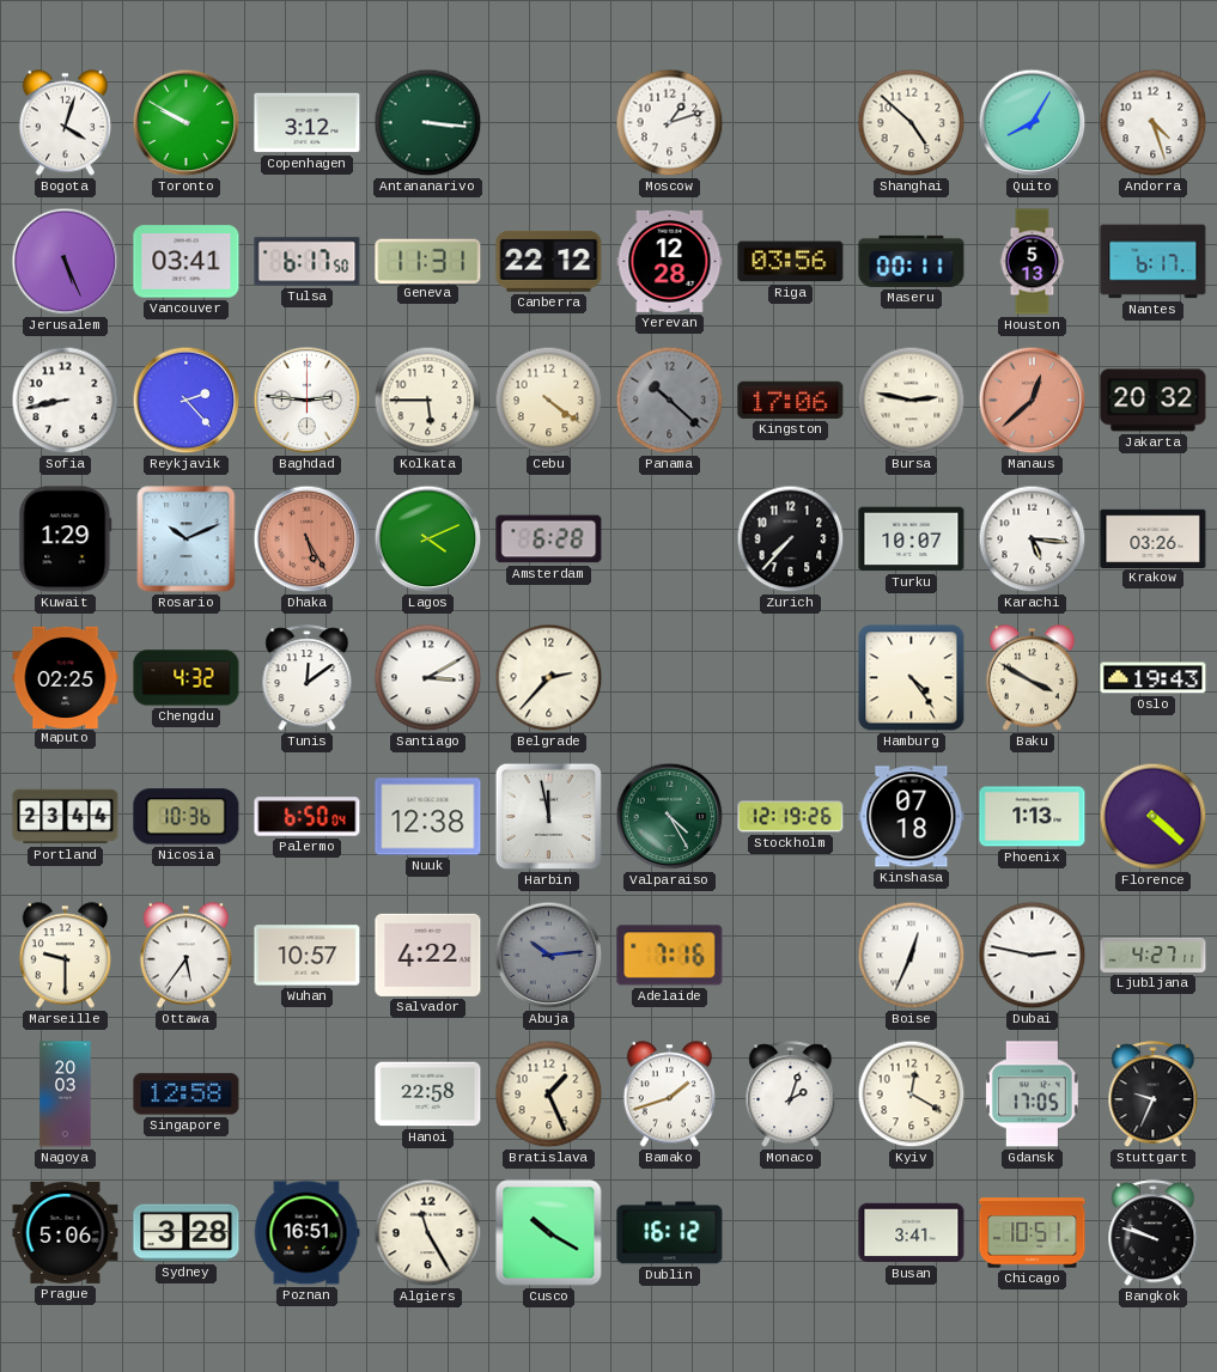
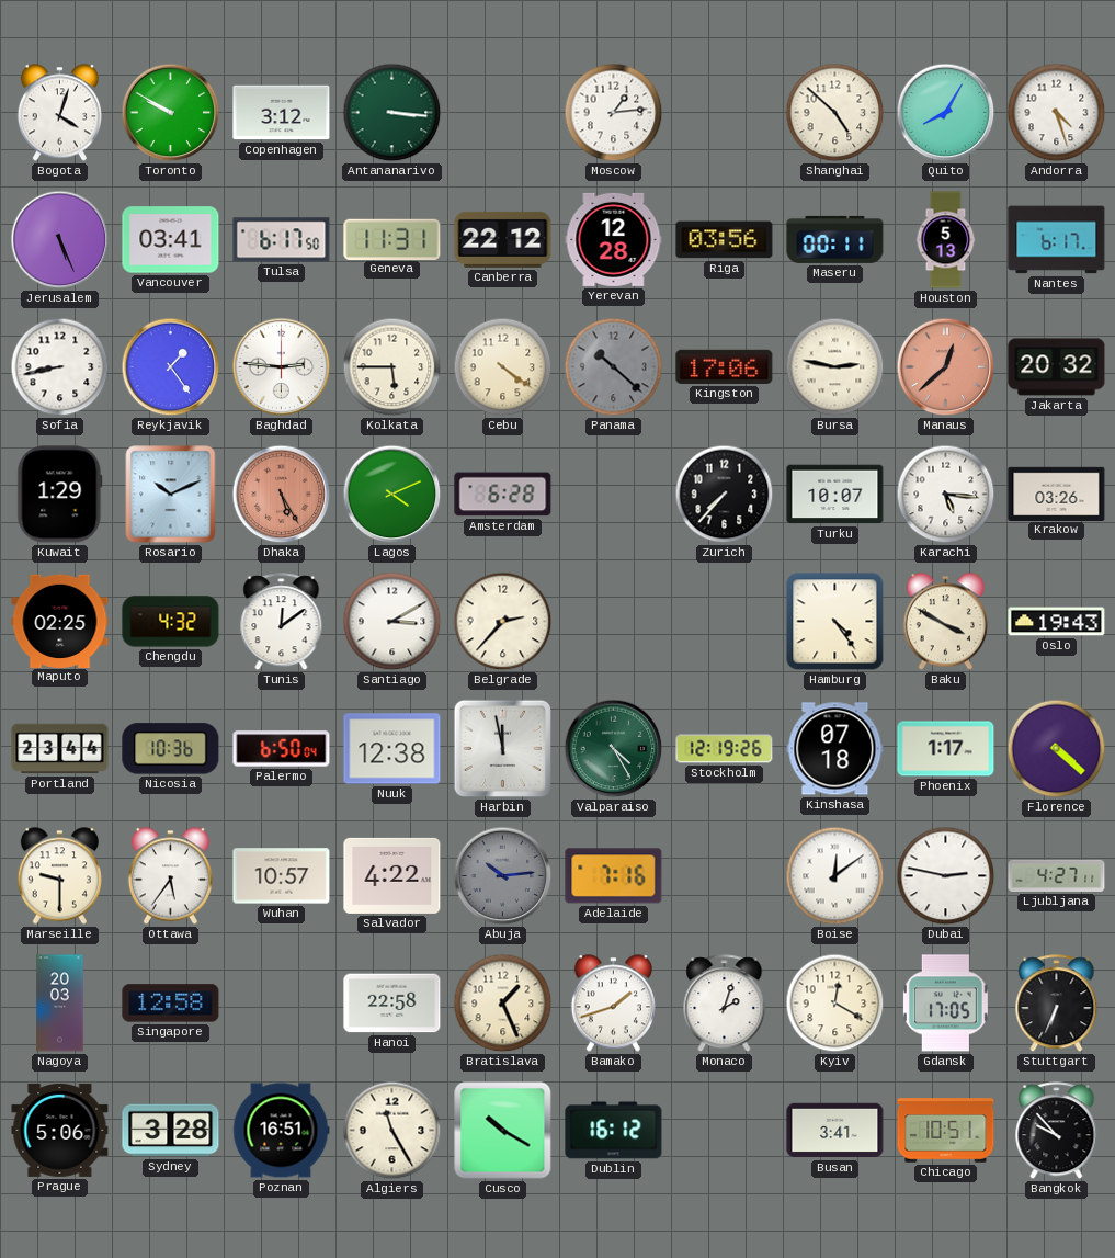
Moscow: 1:12 -> 1:14
Reykjavik: 2:23 -> 1:24
Phoenix: 1:13 -> 1:17
Boise: 12:34 -> 12:09
Stuttgart: 9:34 -> 6:34
Bangkok: 9:48 -> 9:53
